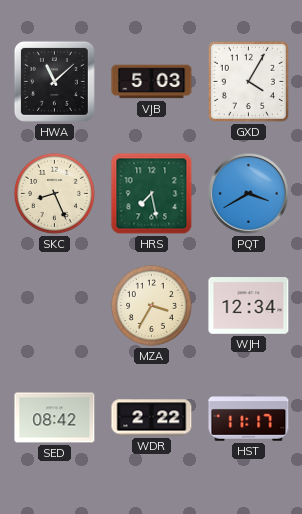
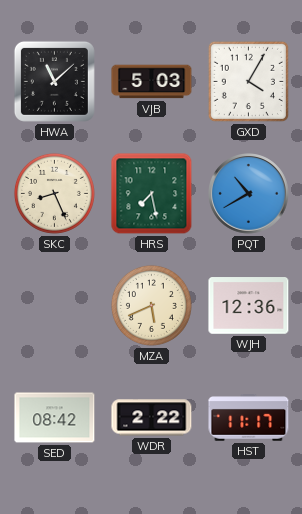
PQT: 3:40 -> 10:40
MZA: 3:35 -> 5:41
WJH: 12:34 -> 12:36
